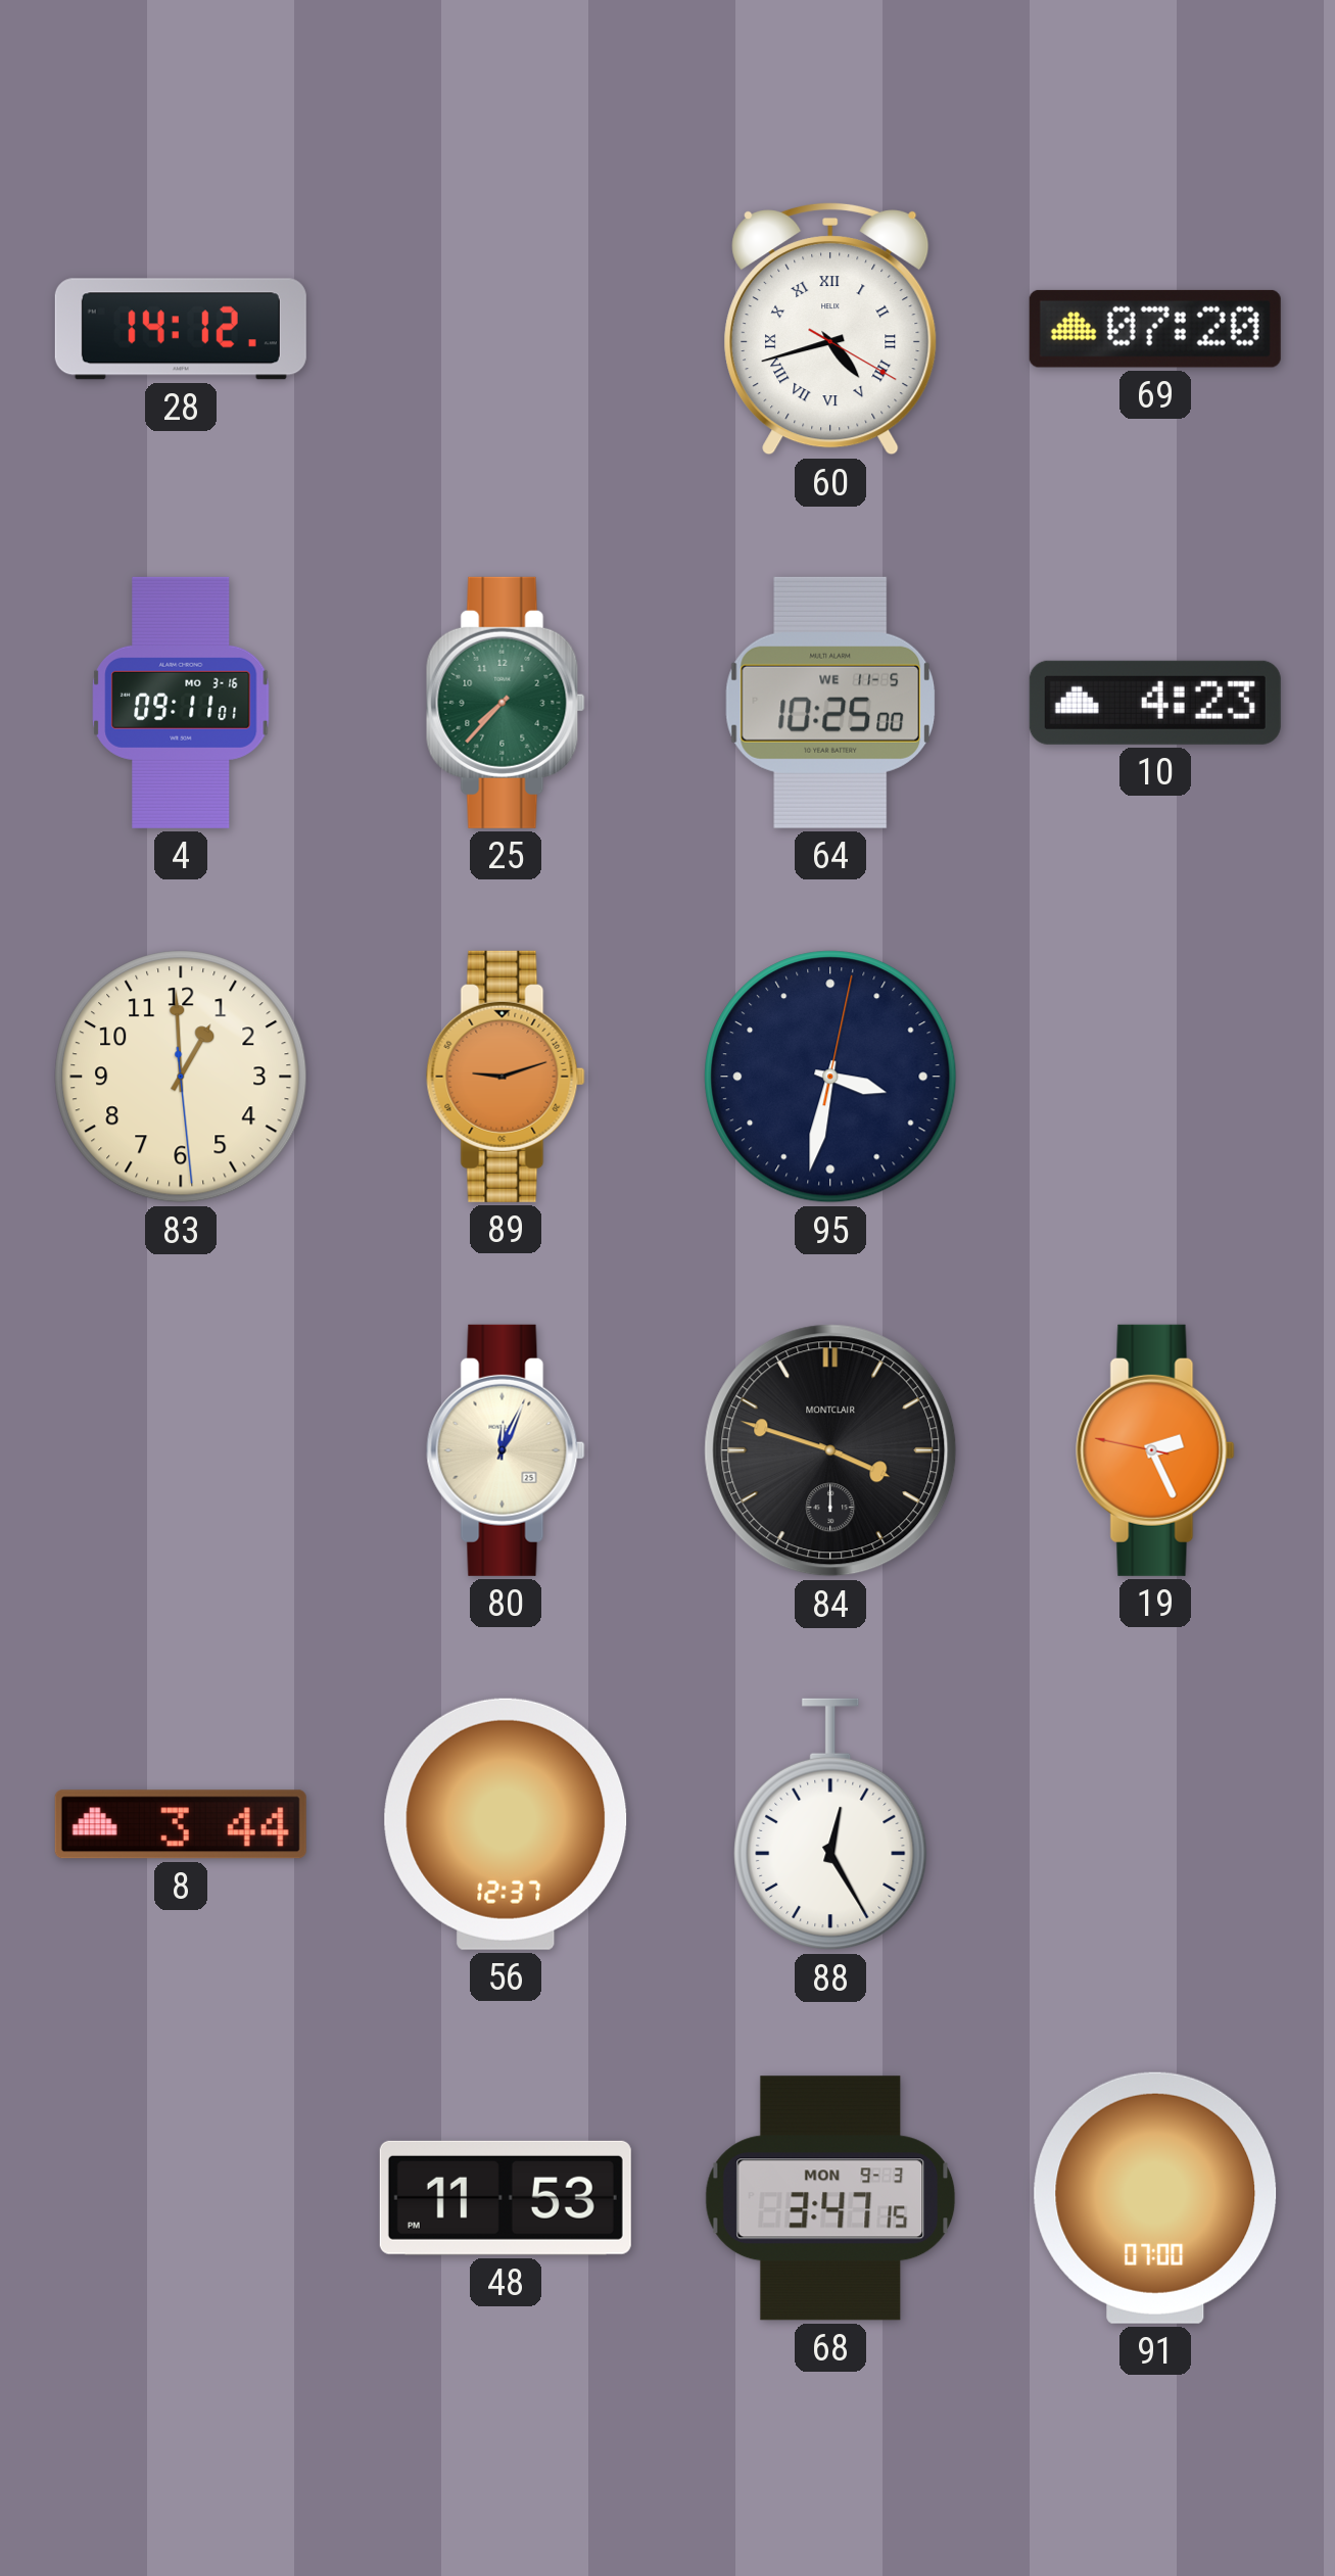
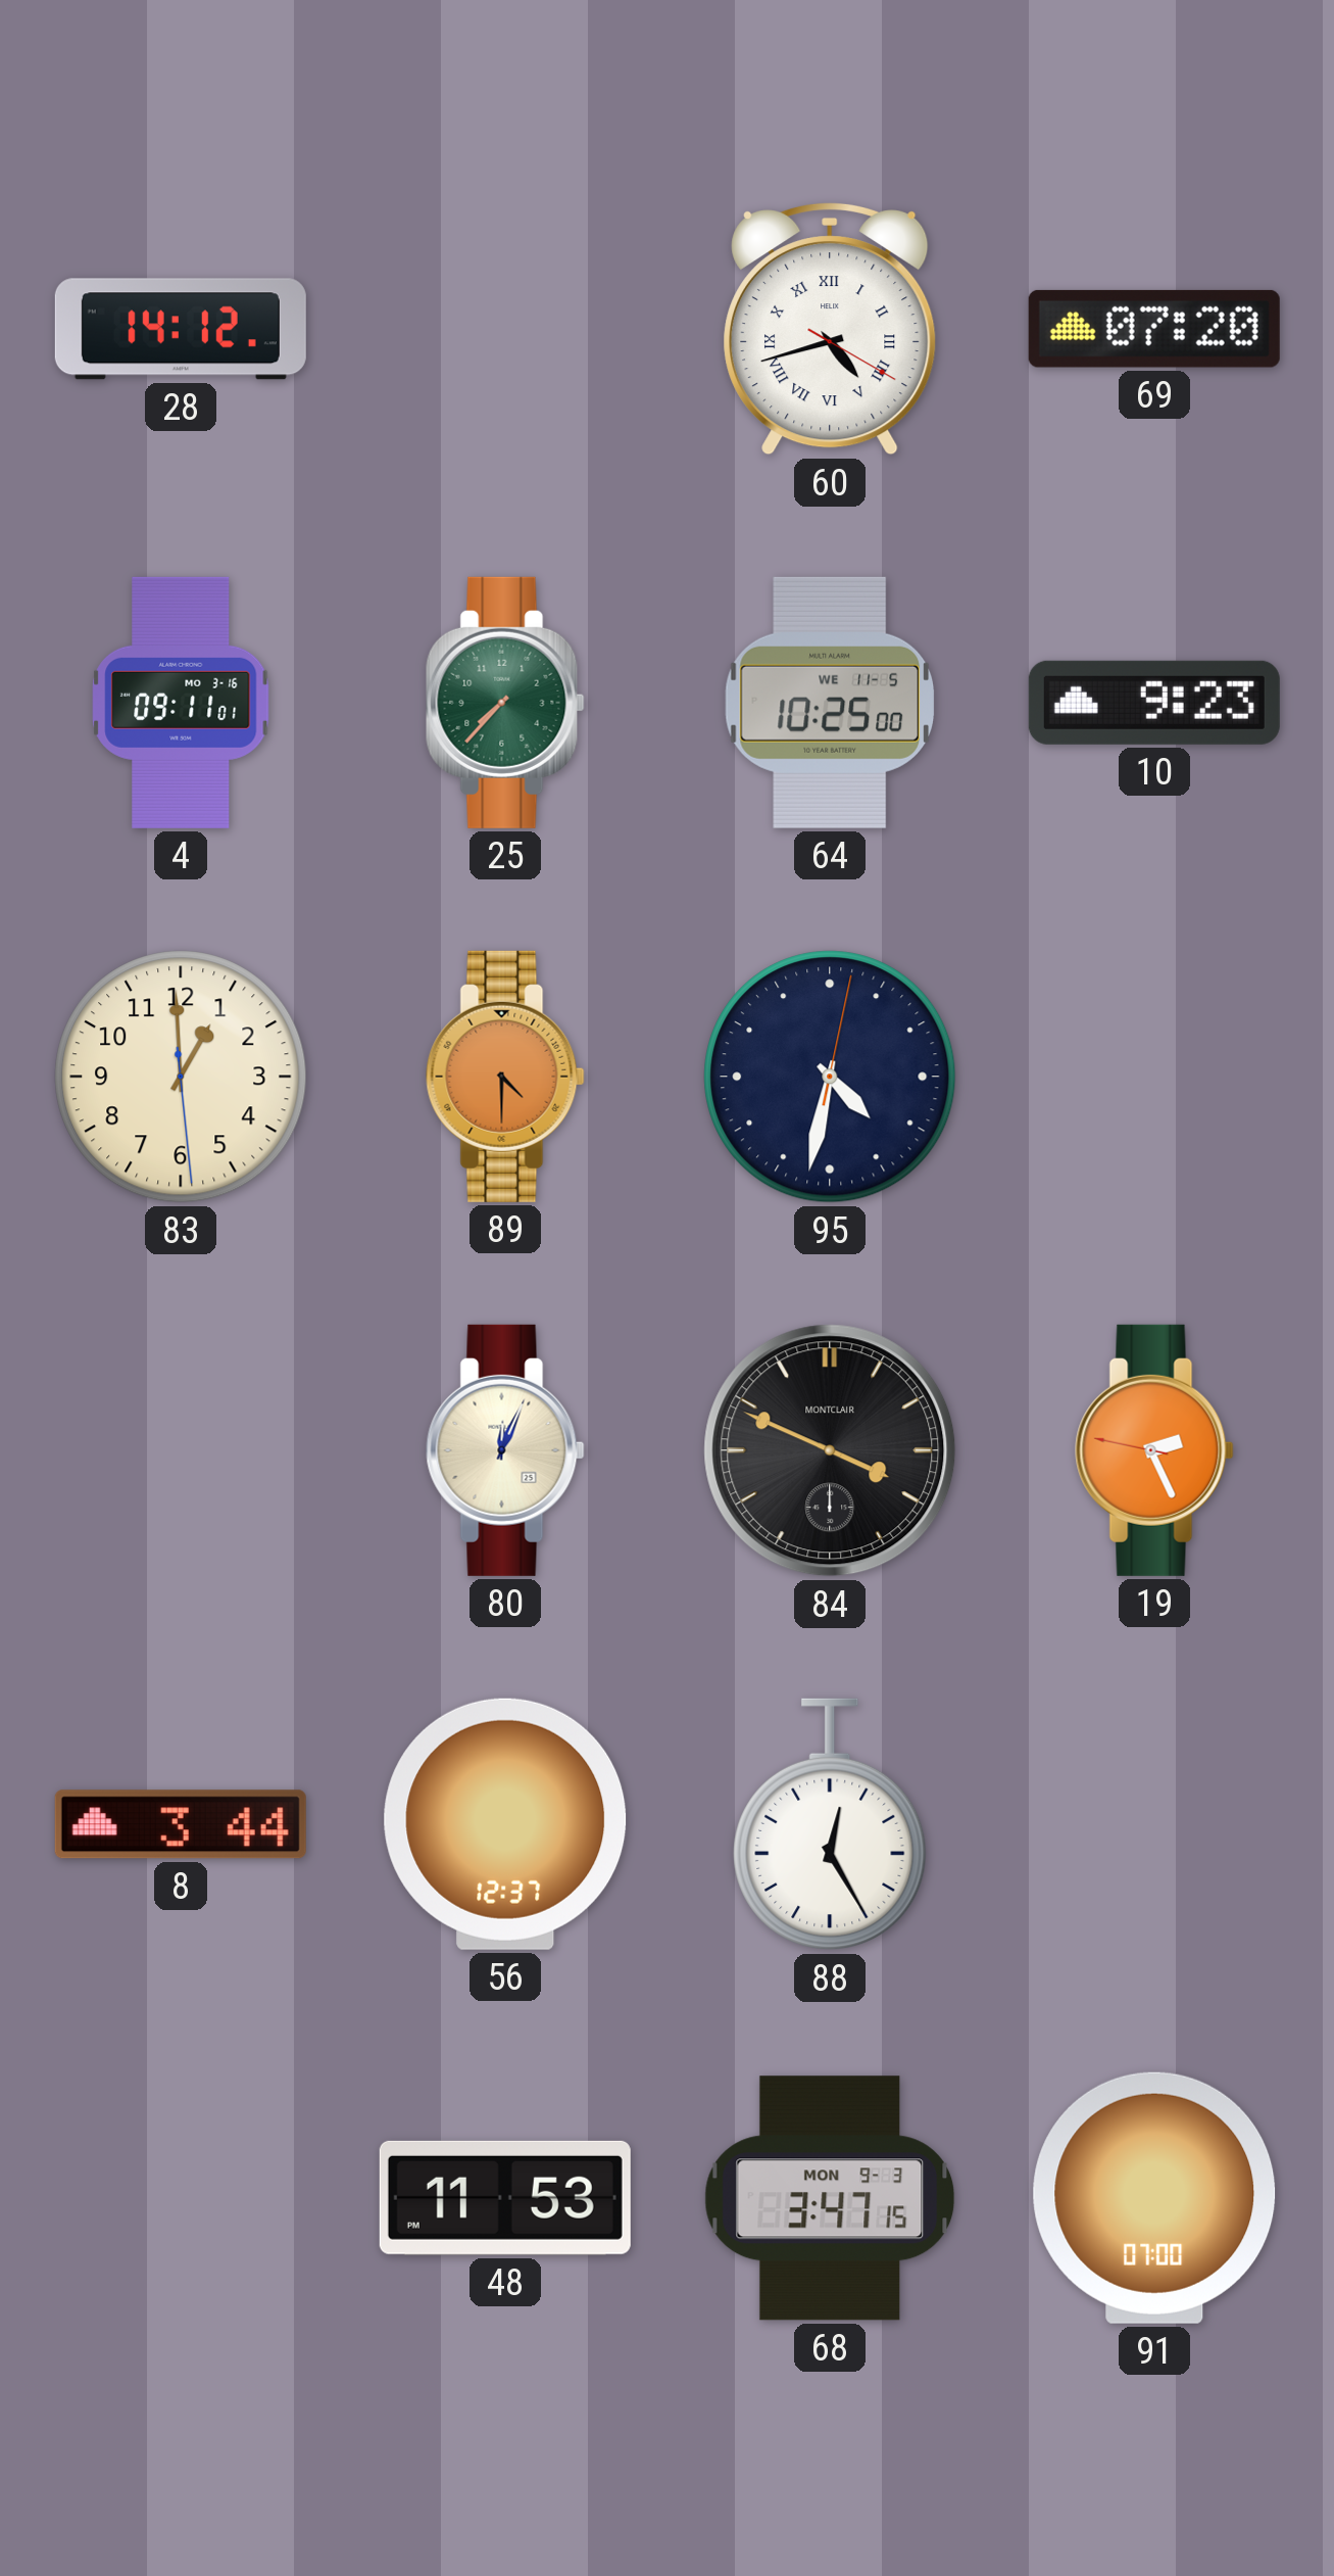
10: 4:23 -> 9:23
89: 9:12 -> 4:30
95: 3:32 -> 4:32
84: 3:48 -> 3:49
